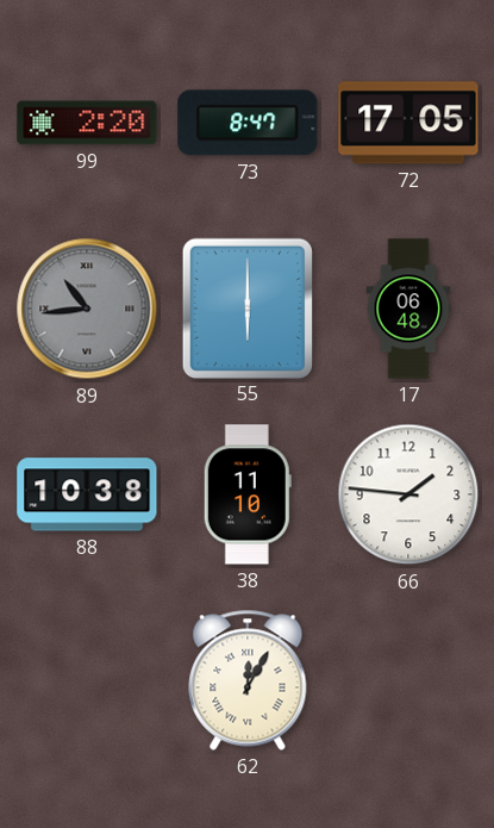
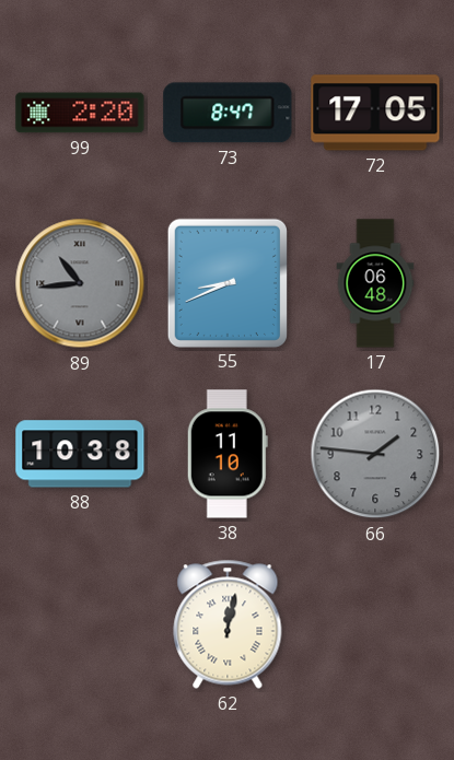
55: 6:00 -> 8:41
66 dial: white -> grey
62: 12:05 -> 12:02
